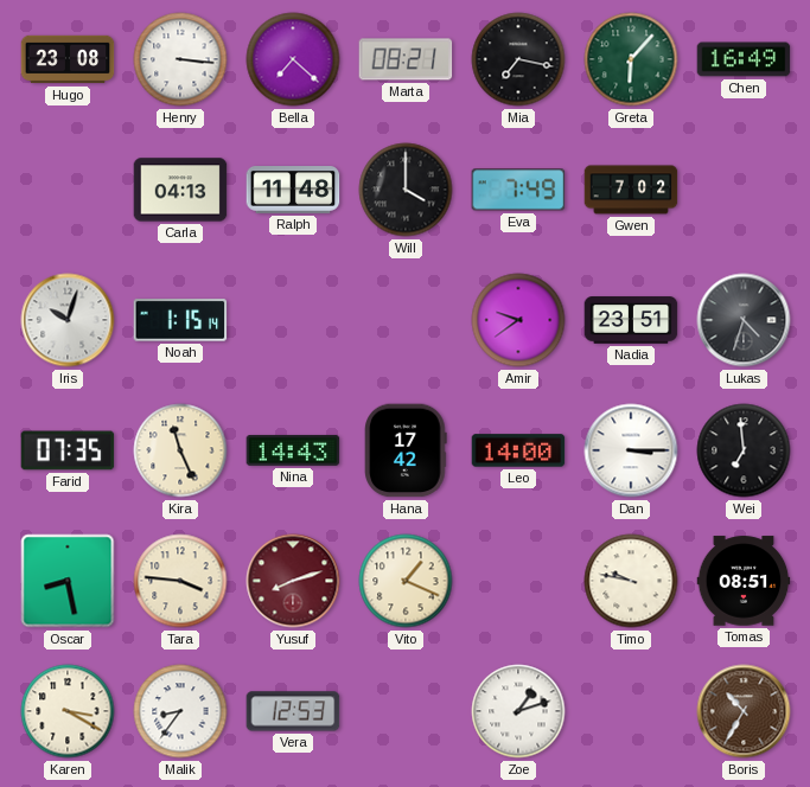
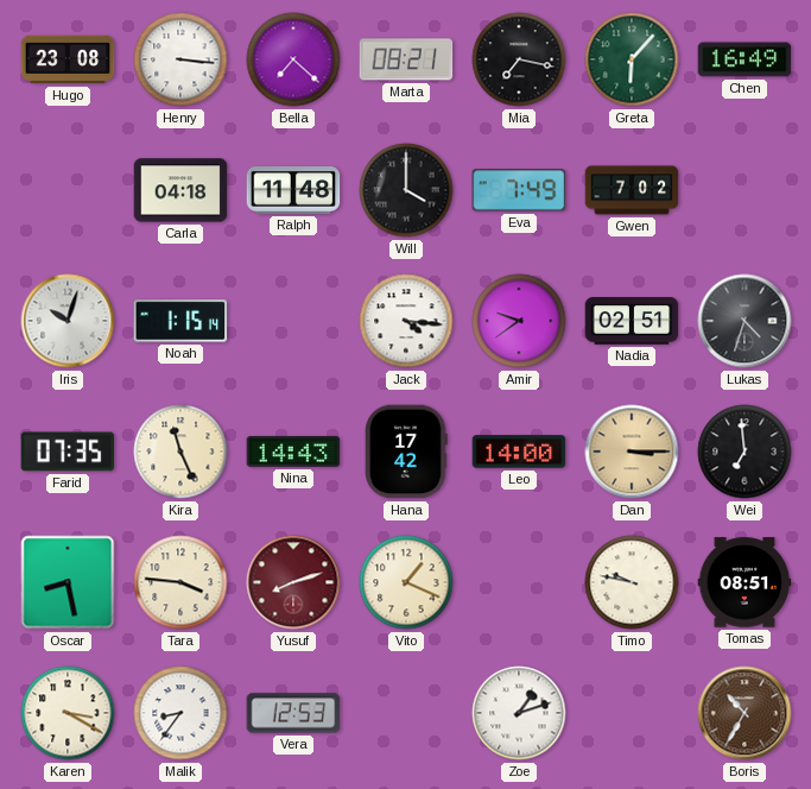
Carla: 04:13 -> 04:18
Jack: none -> 4:16
Nadia: 23:51 -> 02:51
Dan dial: white -> champagne
